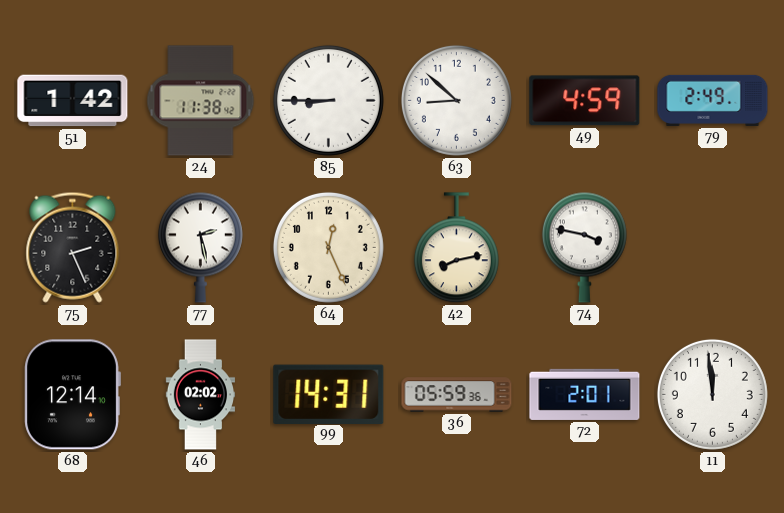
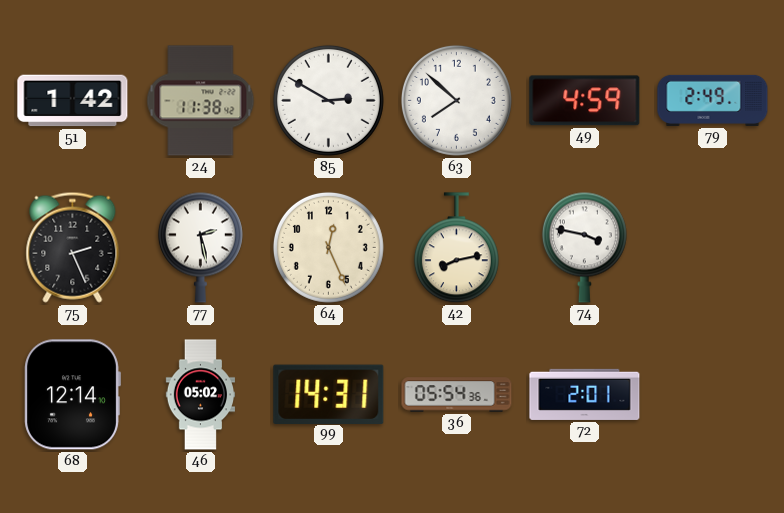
85: 8:45 -> 2:50
63: 8:52 -> 7:52
46: 02:02 -> 05:02
36: 05:59 -> 05:54
11: 11:59 -> none
